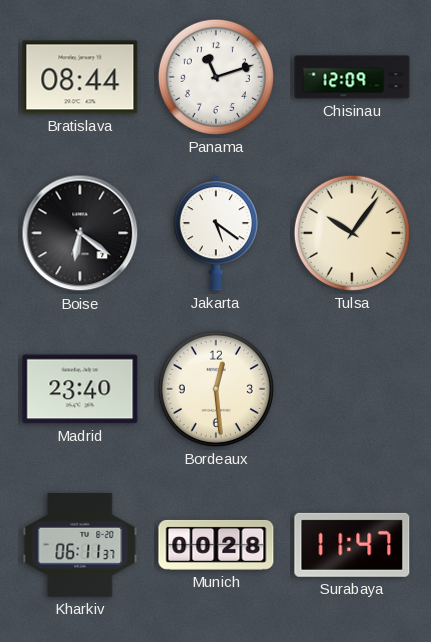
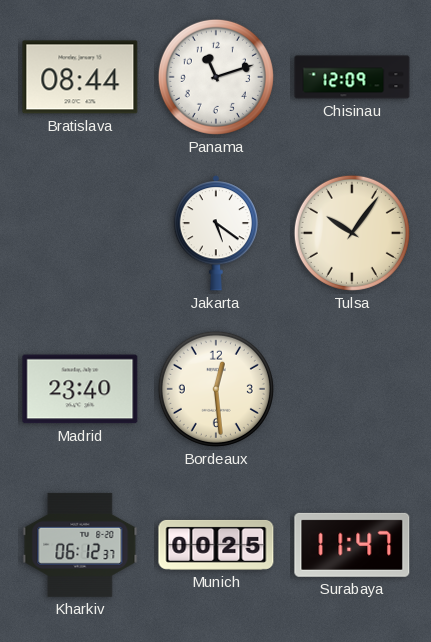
Boise: 6:21 -> none
Kharkiv: 06:11 -> 06:12
Munich: 00:28 -> 00:25
